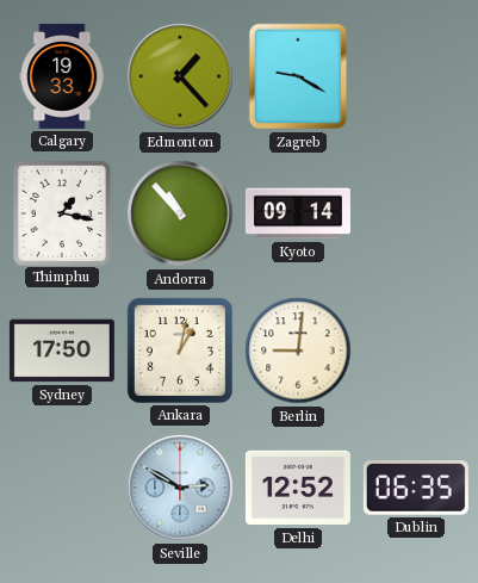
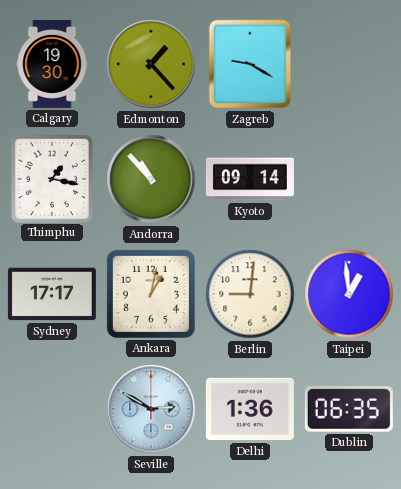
Calgary: 19:33 -> 19:30
Sydney: 17:50 -> 17:17
Taipei: none -> 12:59
Delhi: 12:52 -> 1:36
